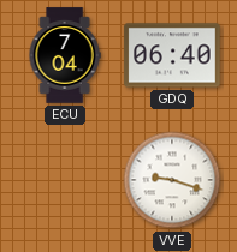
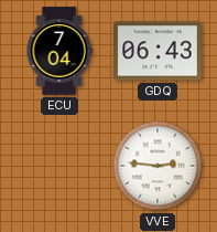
GDQ: 06:40 -> 06:43
VVE: 9:18 -> 2:46
